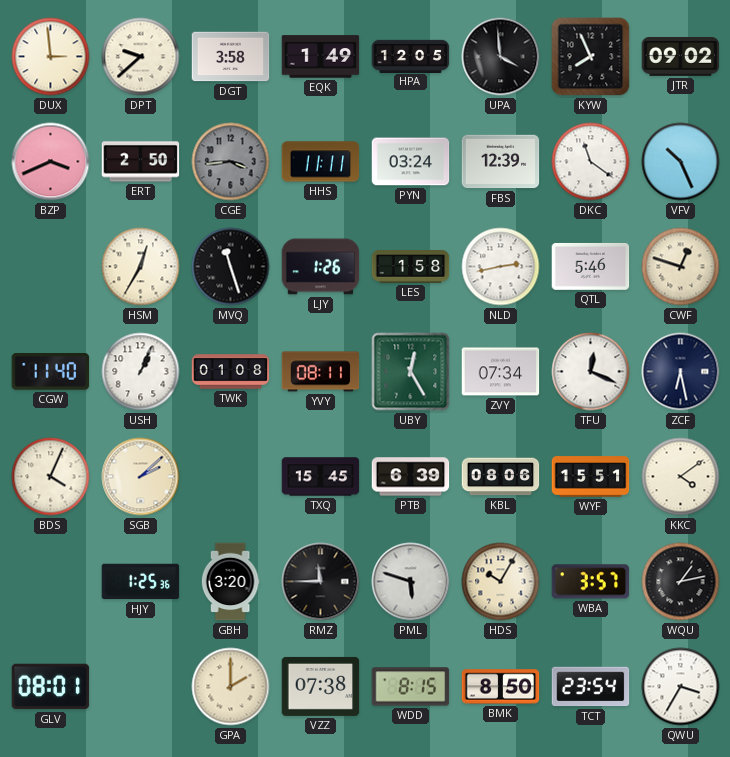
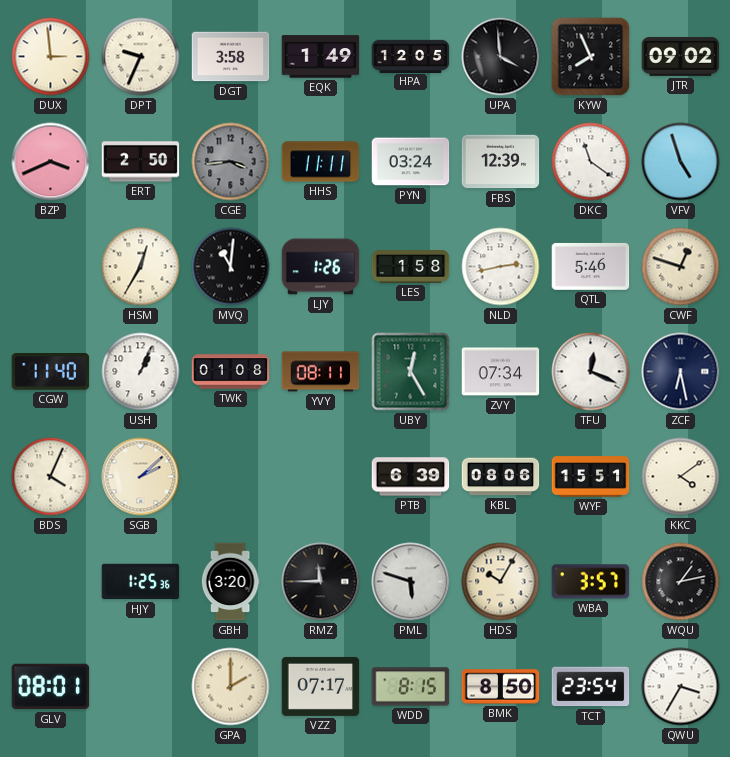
DPT: 9:38 -> 9:34
VFV: 10:26 -> 4:57
MVQ: 11:27 -> 11:01
TXQ: 15:45 -> none
VZZ: 07:38 -> 07:17
